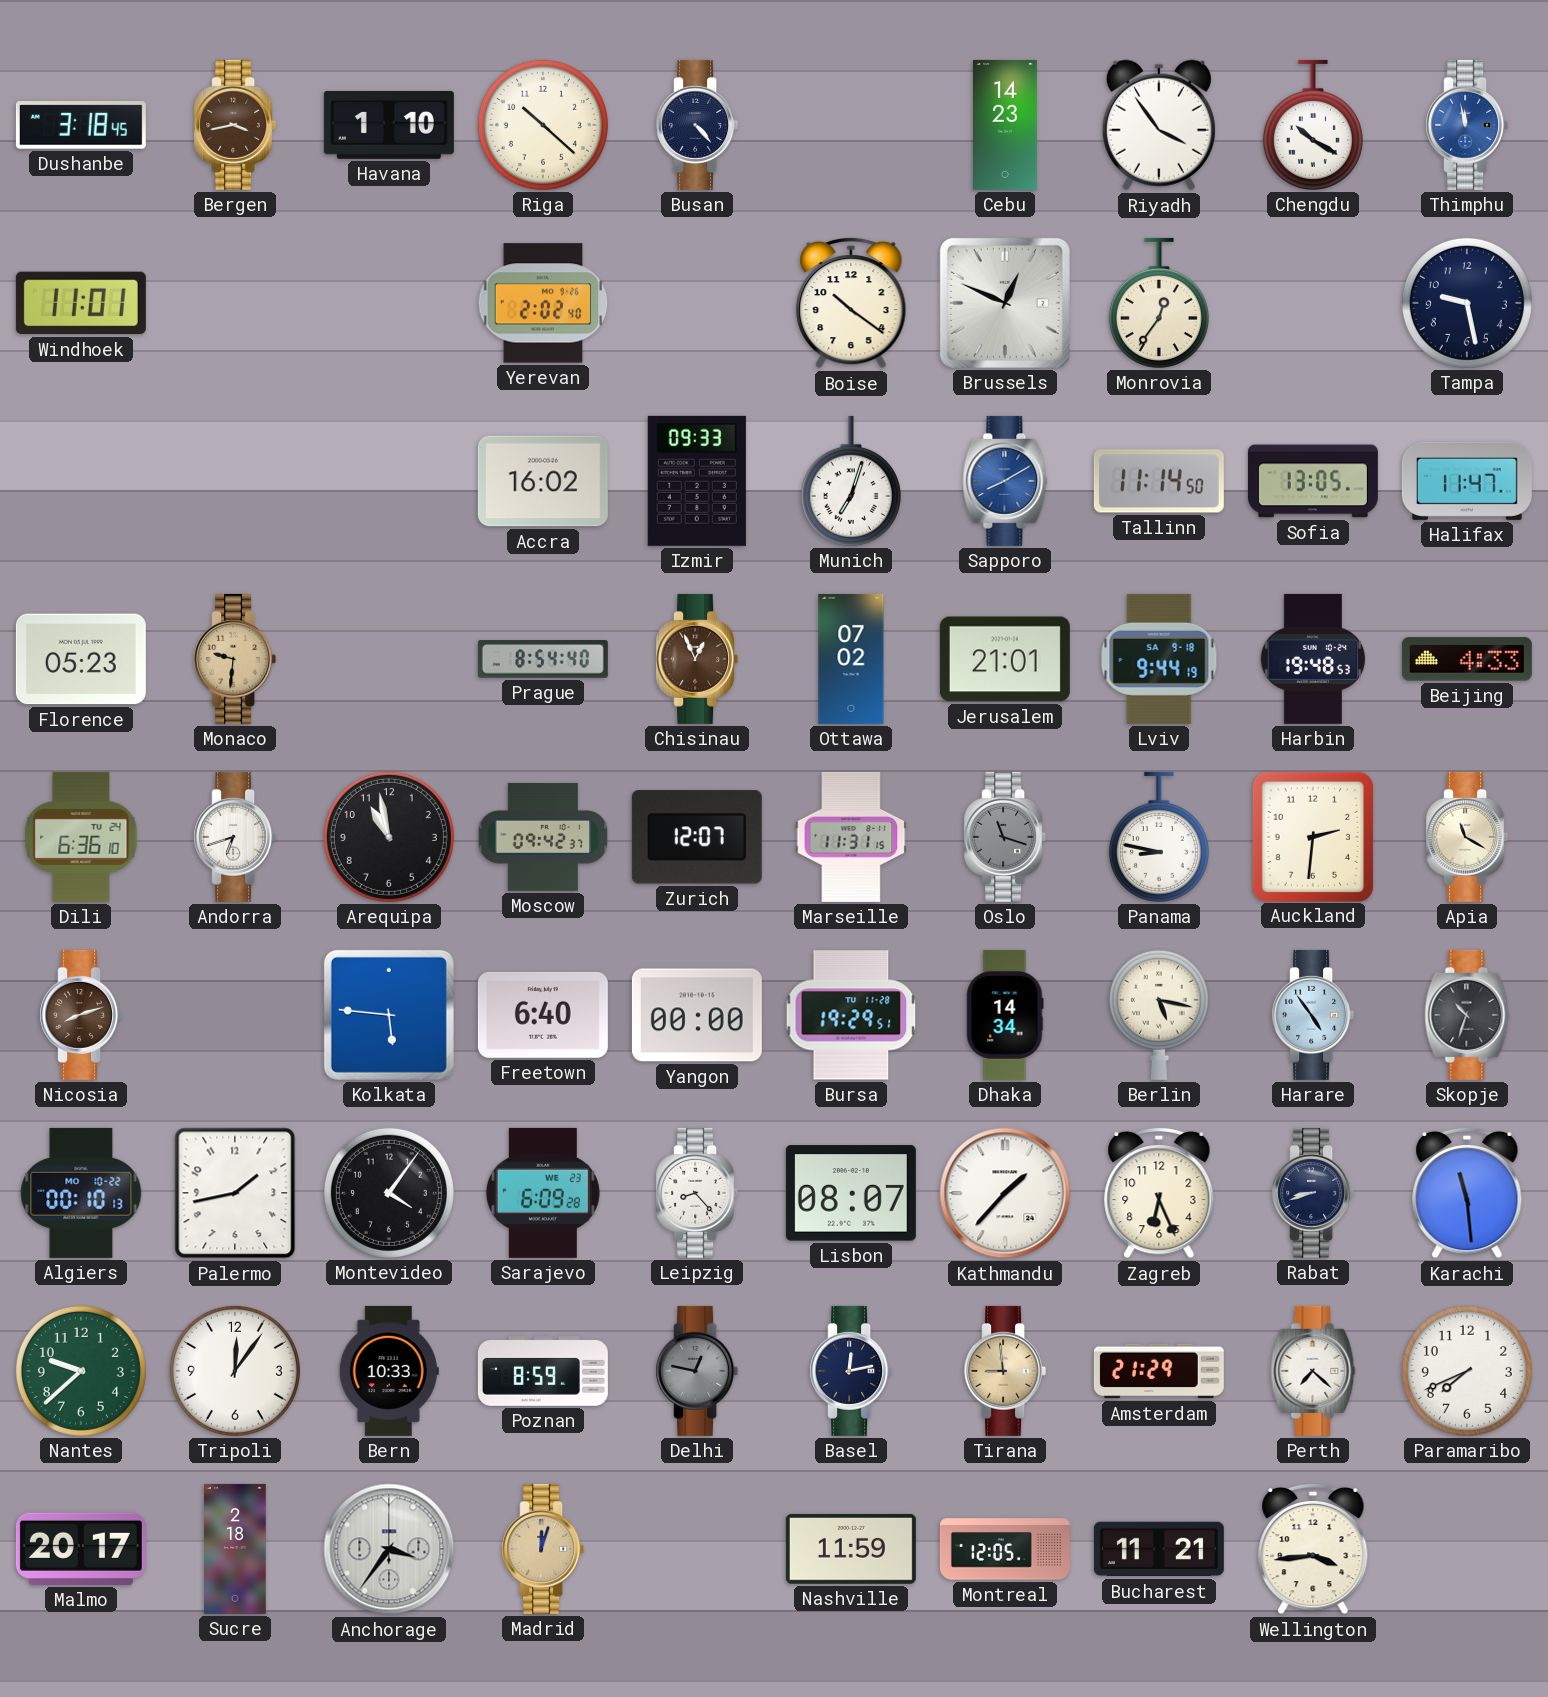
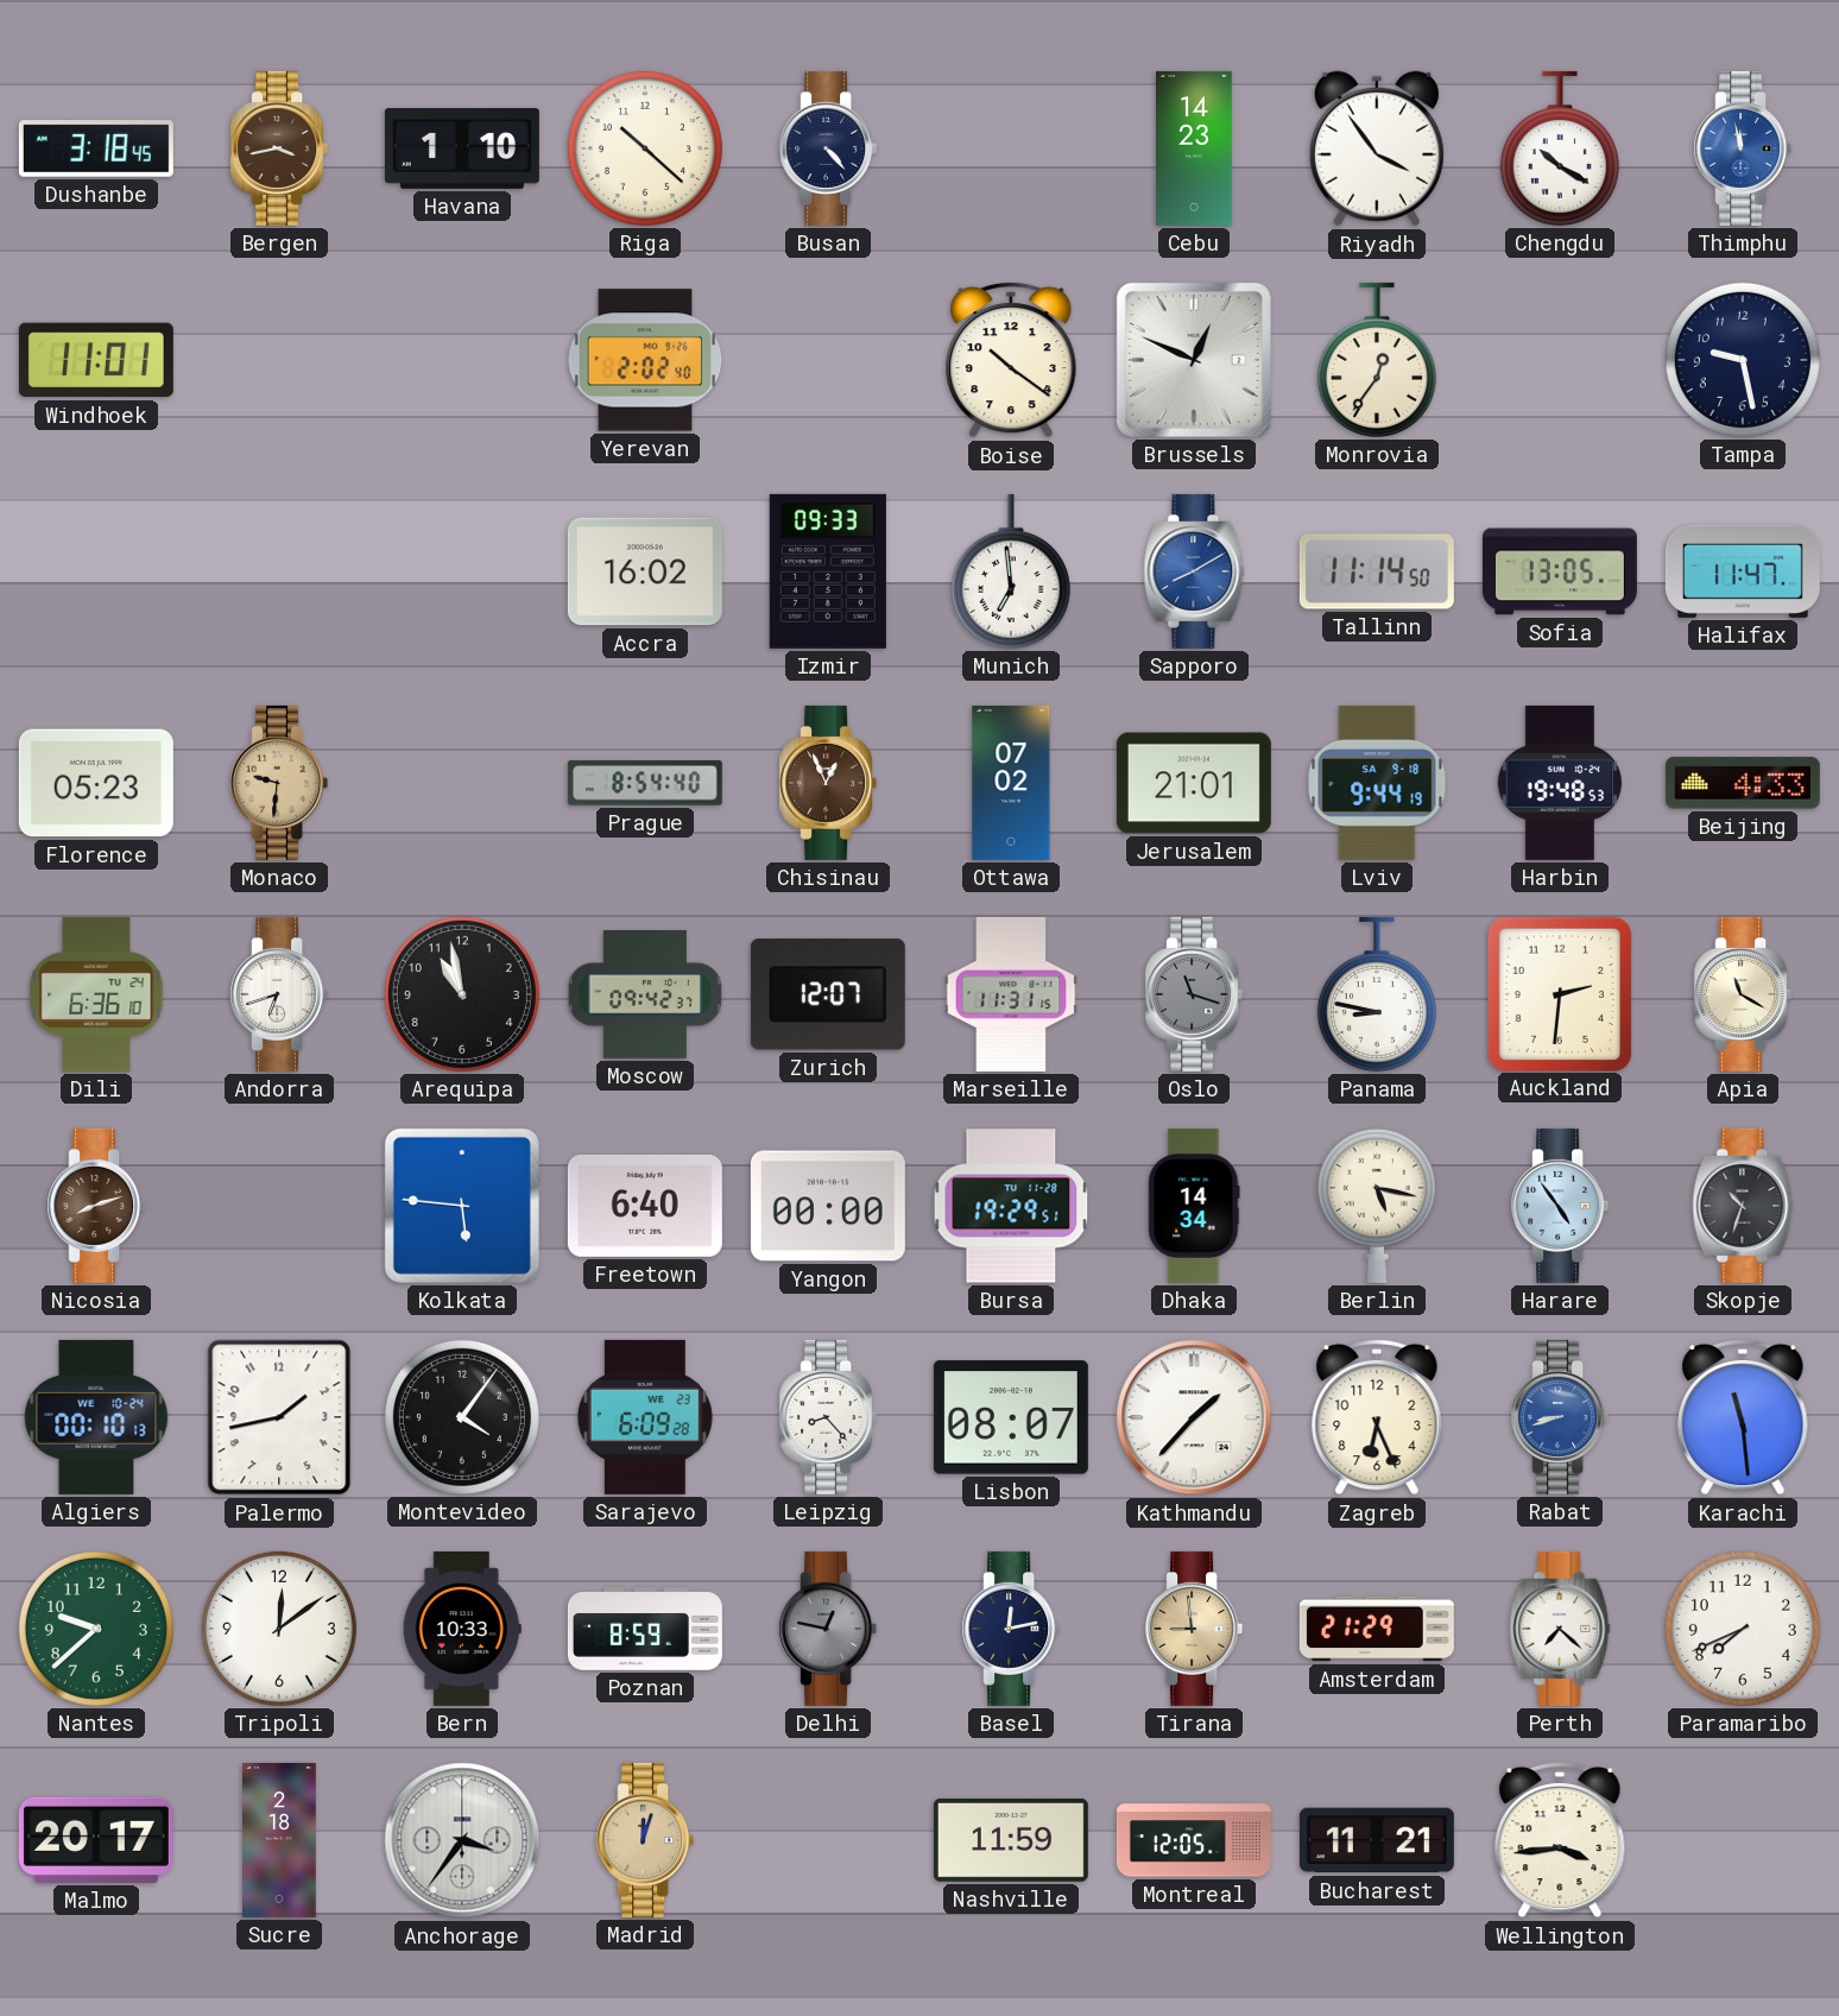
Munich: 7:03 -> 6:59
Algiers date: MO 10-22 -> WE 10-24
Rabat dial: navy -> blue
Tripoli: 12:06 -> 12:09
